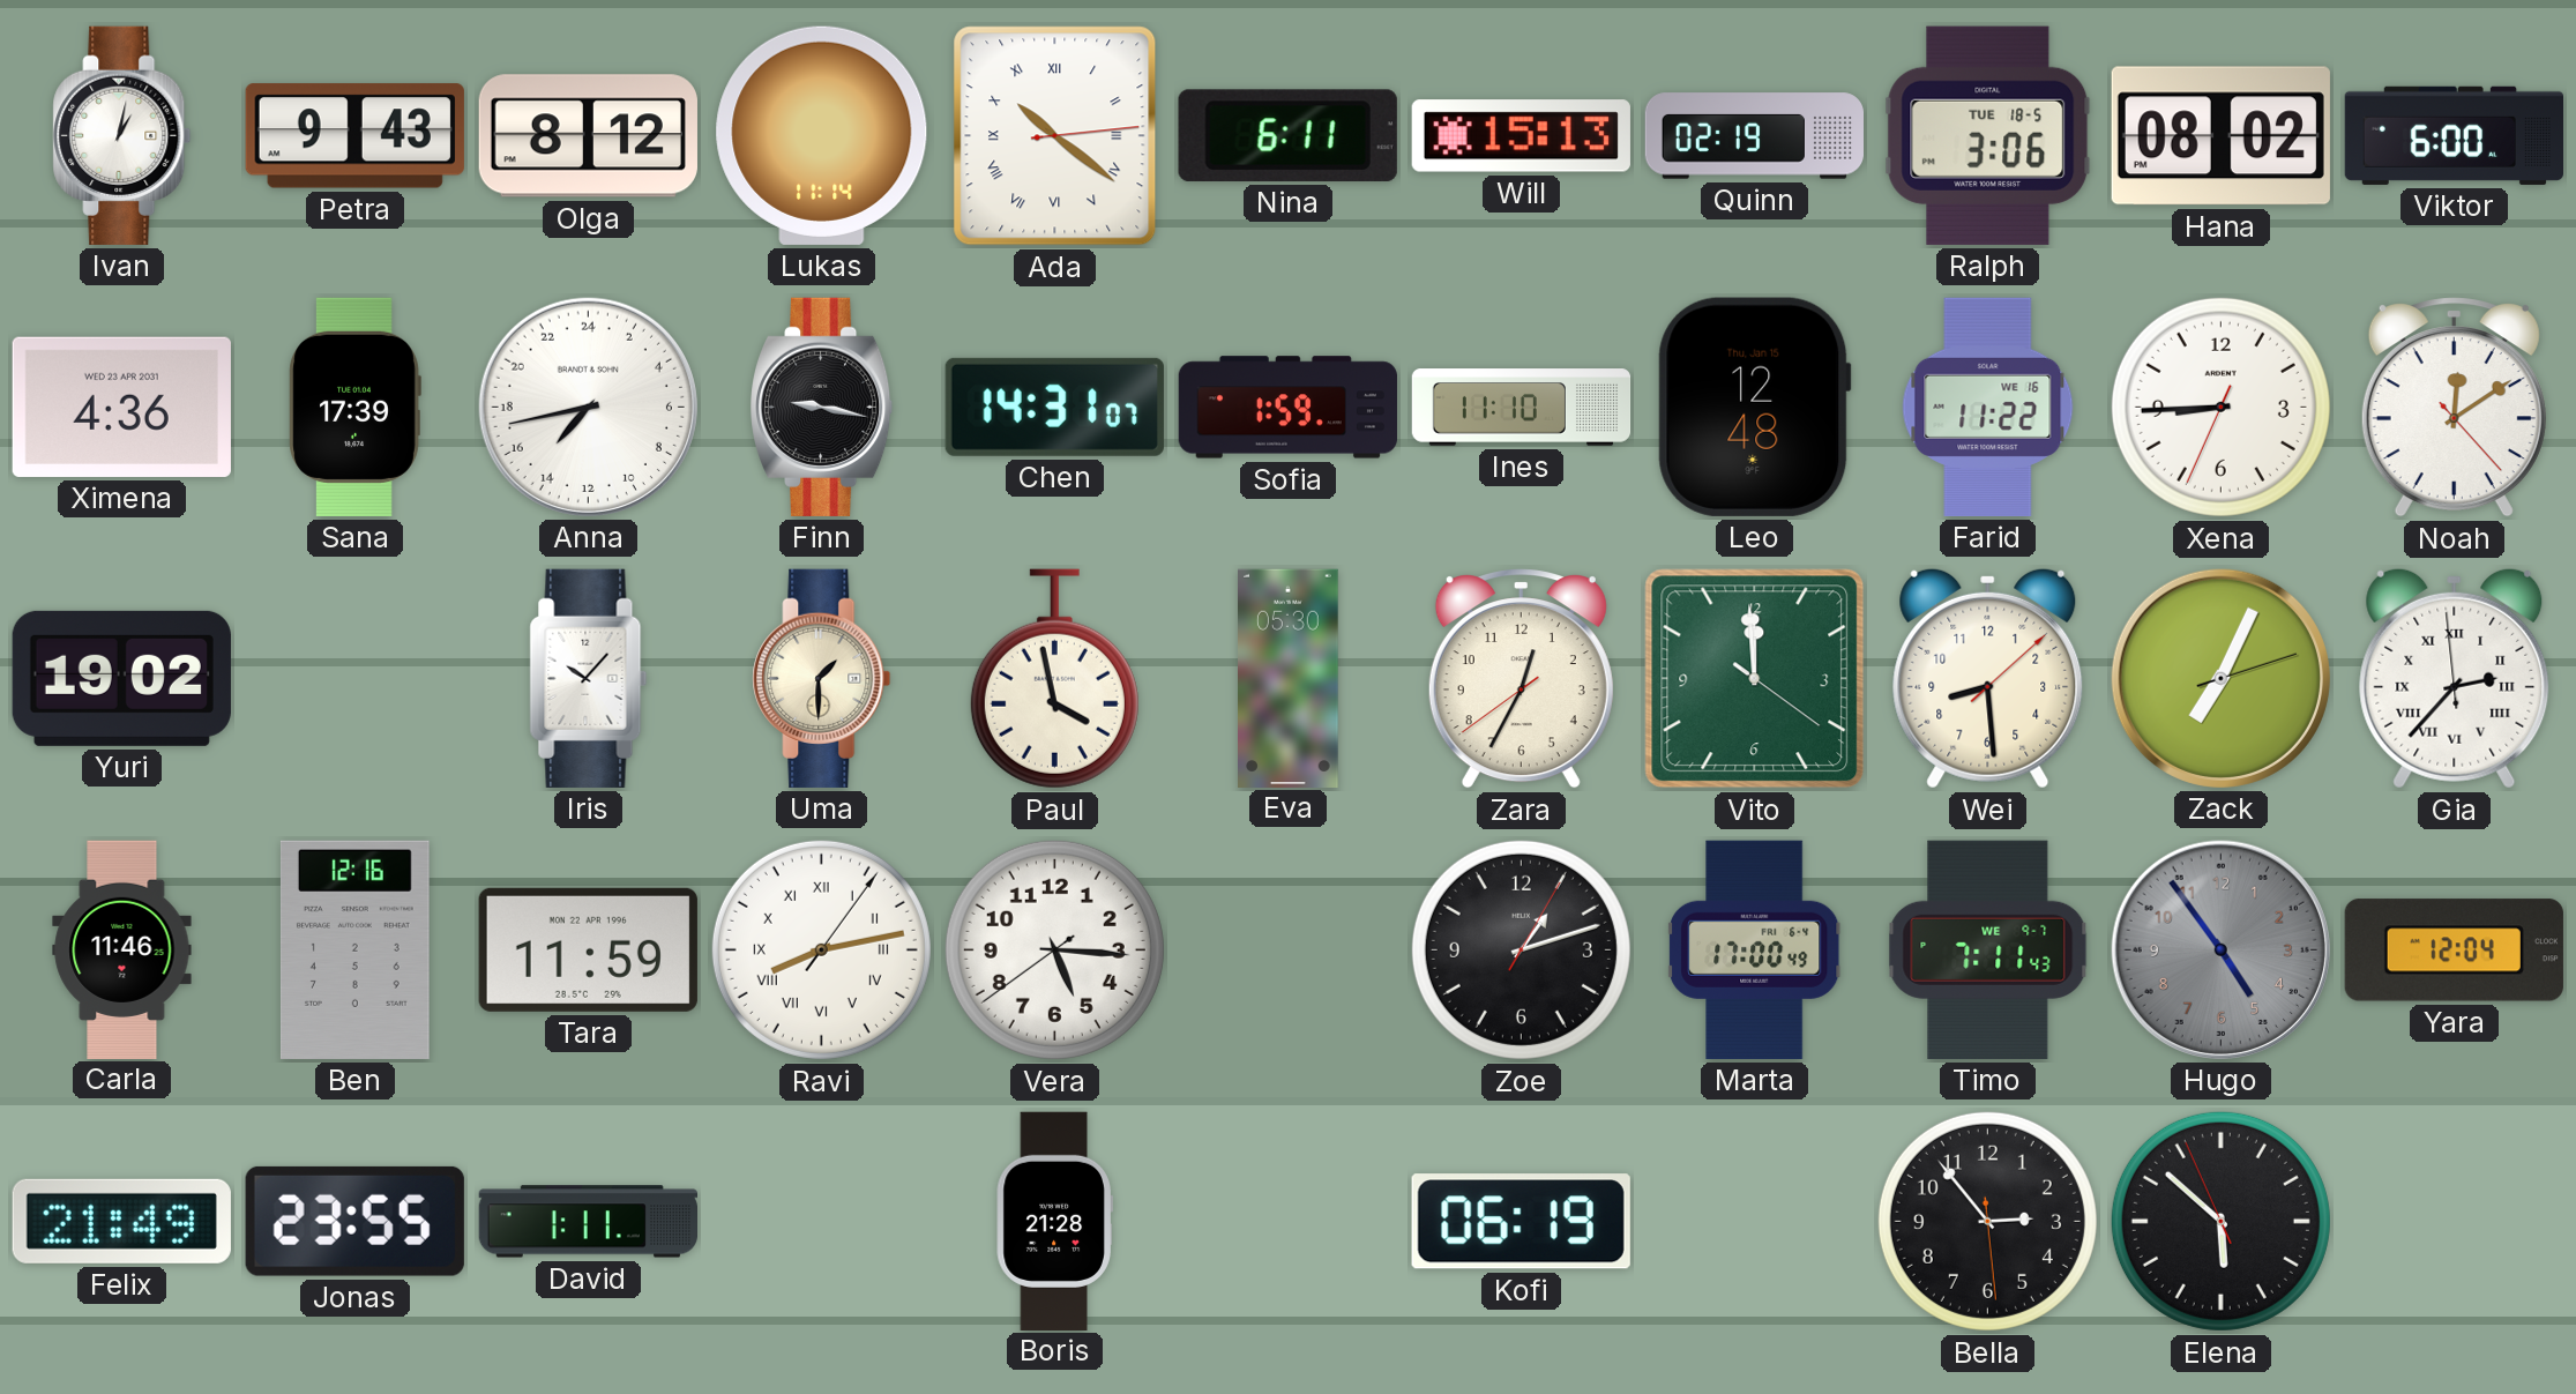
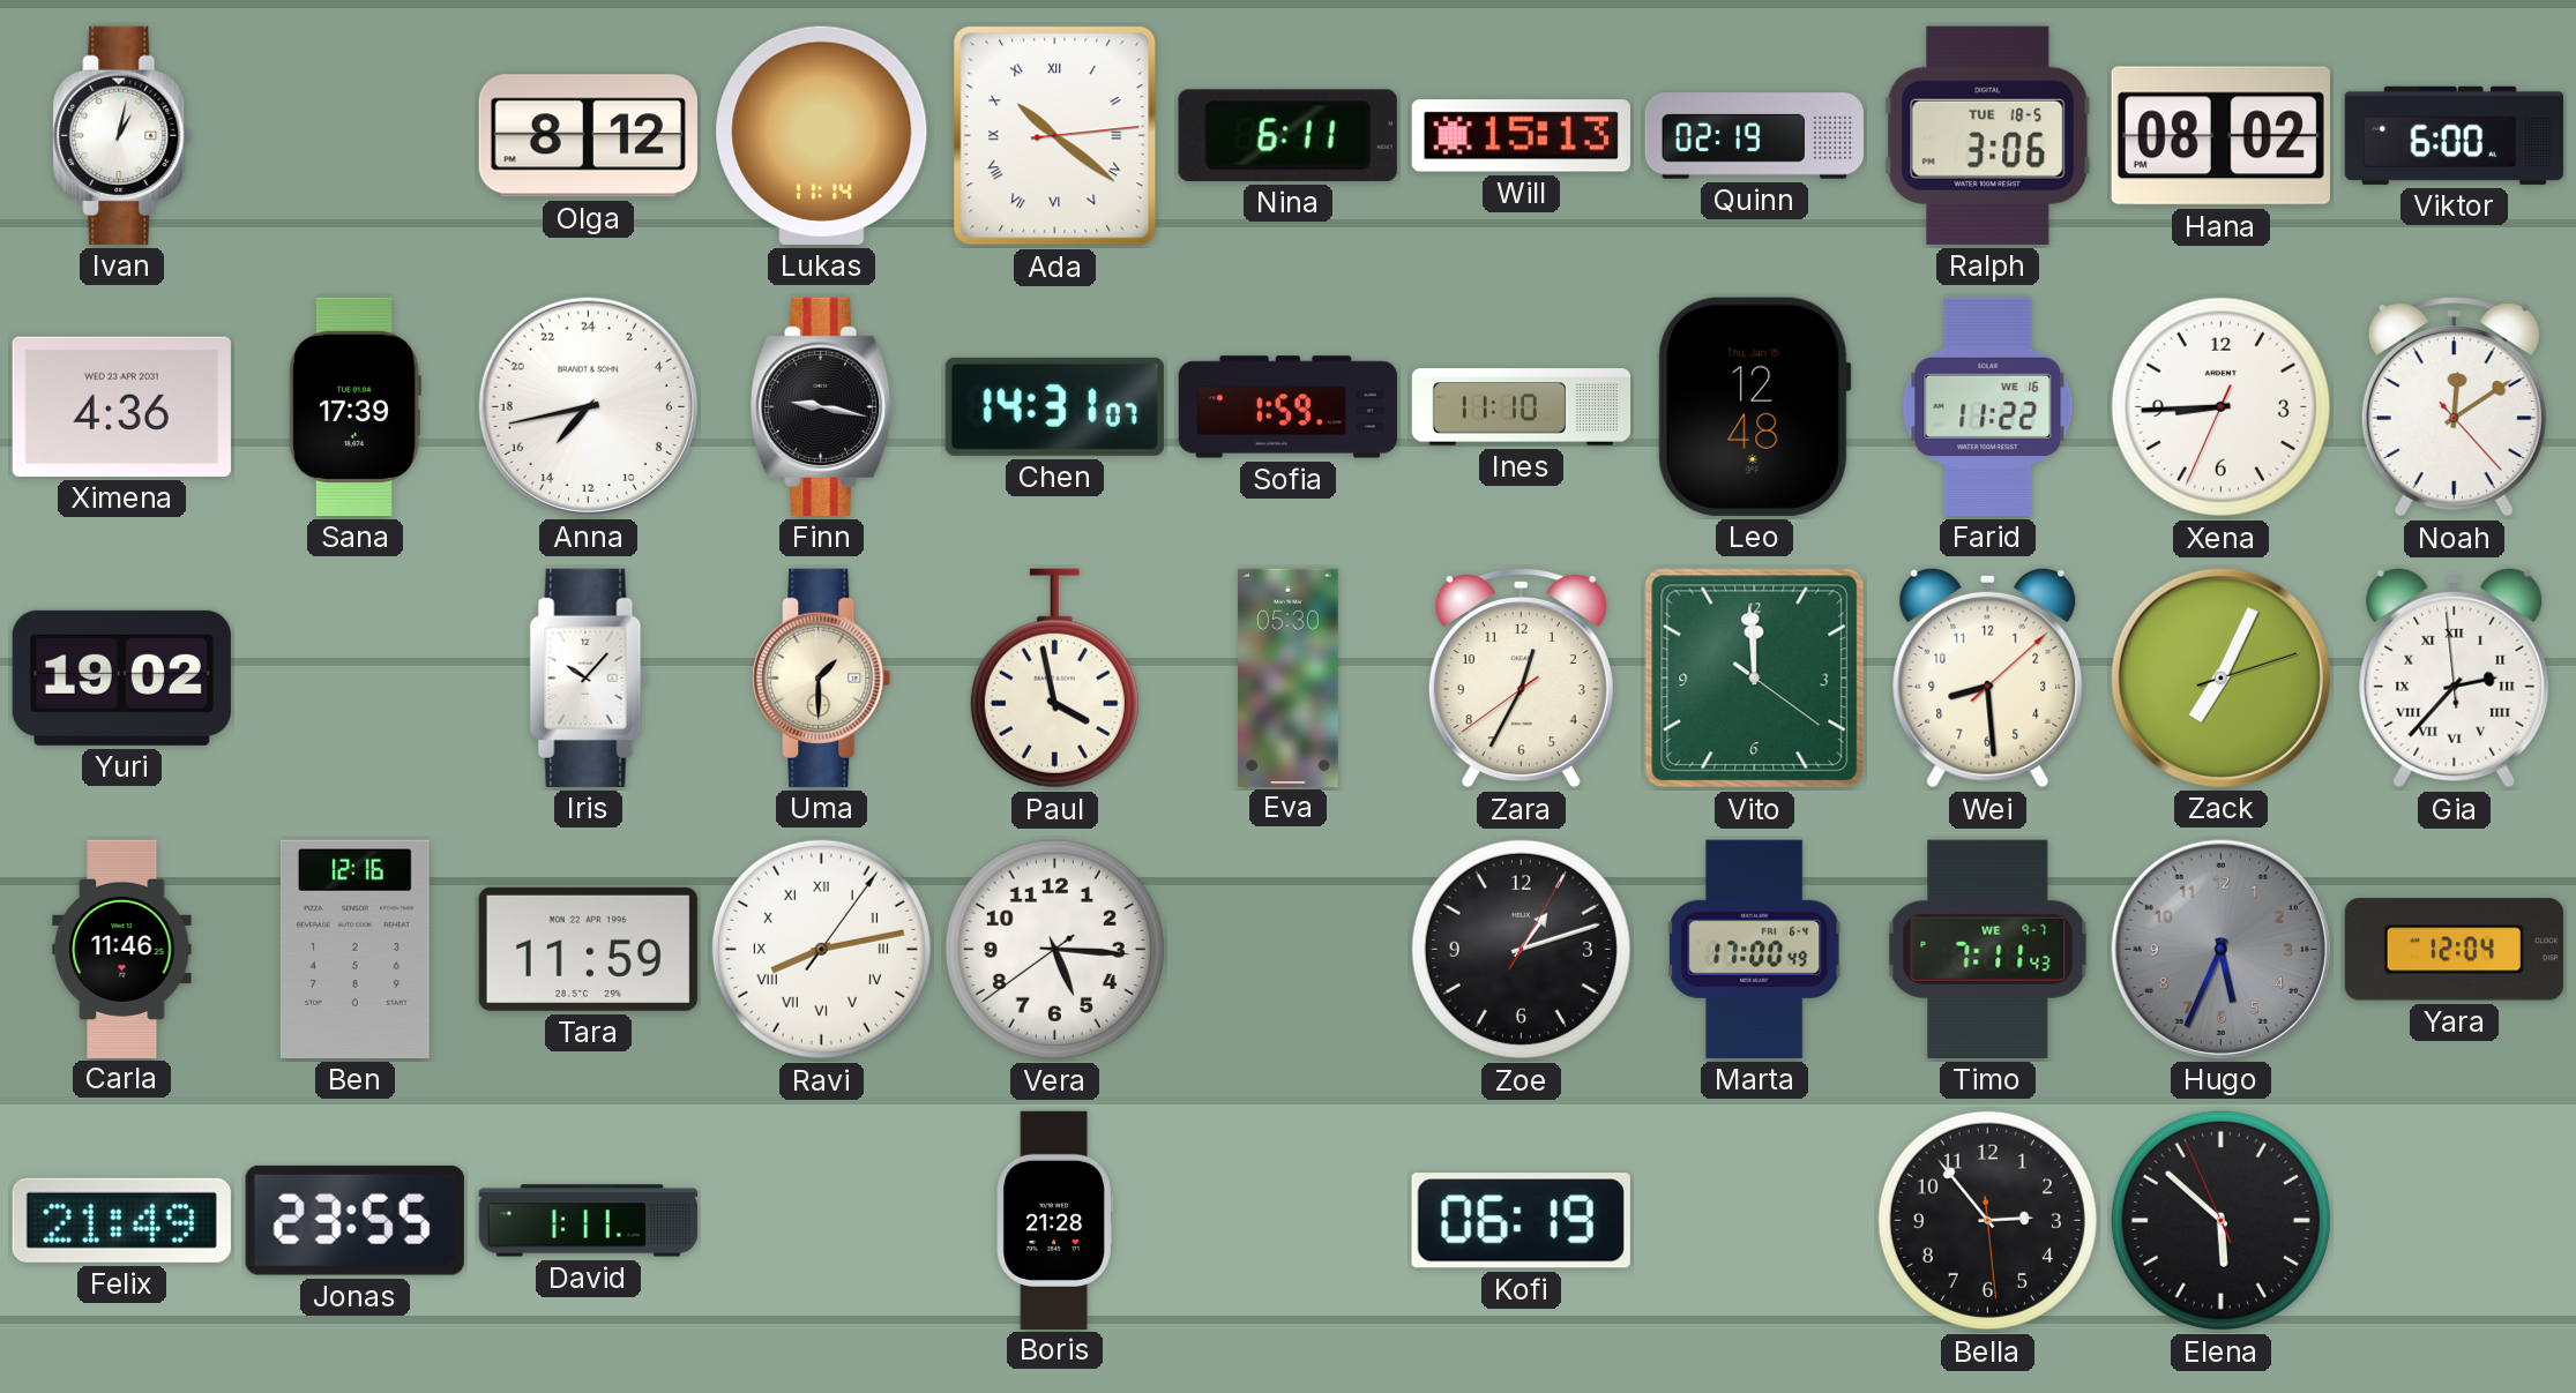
Petra: 9:43 -> none
Hugo: 4:54 -> 5:34
